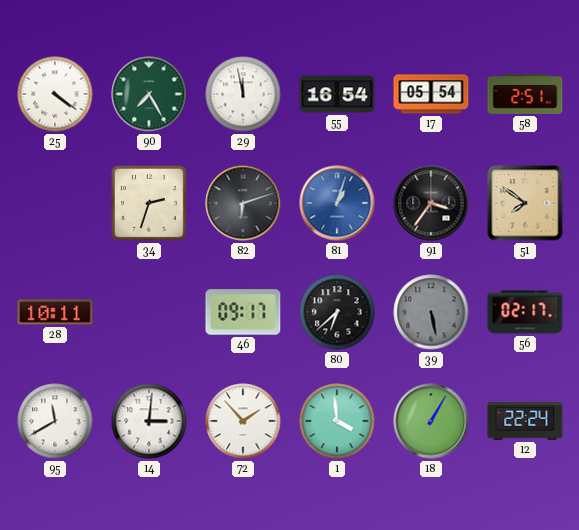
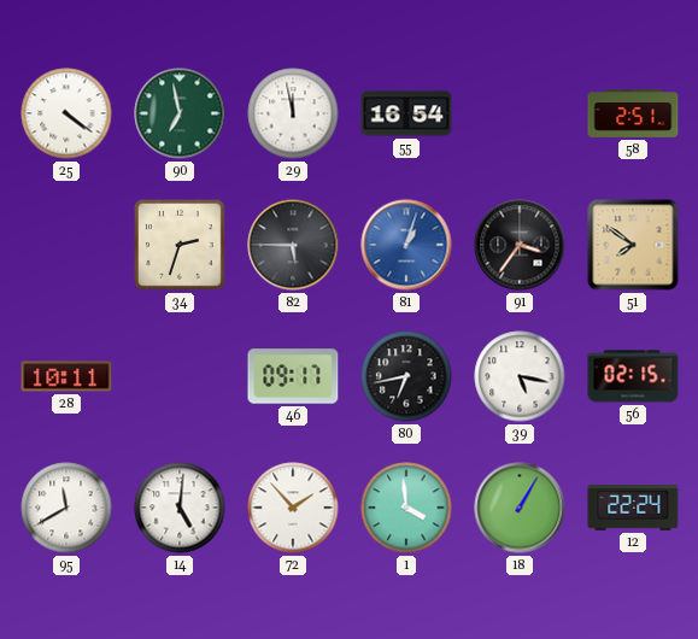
90: 7:25 -> 6:58
17: 05:54 -> none
82: 6:12 -> 5:45
80: 6:38 -> 6:43
39: 5:28 -> 5:17
39 dial: grey -> white
56: 02:17 -> 02:15
14: 3:01 -> 5:01
